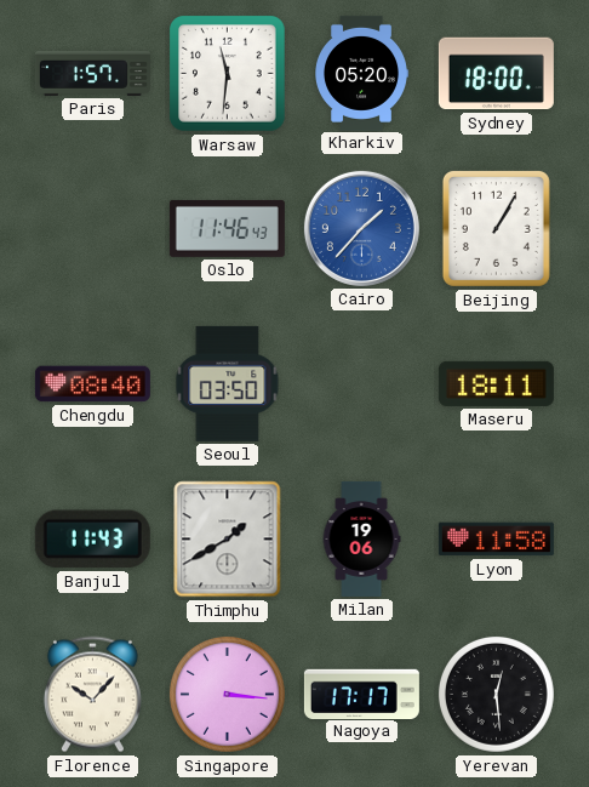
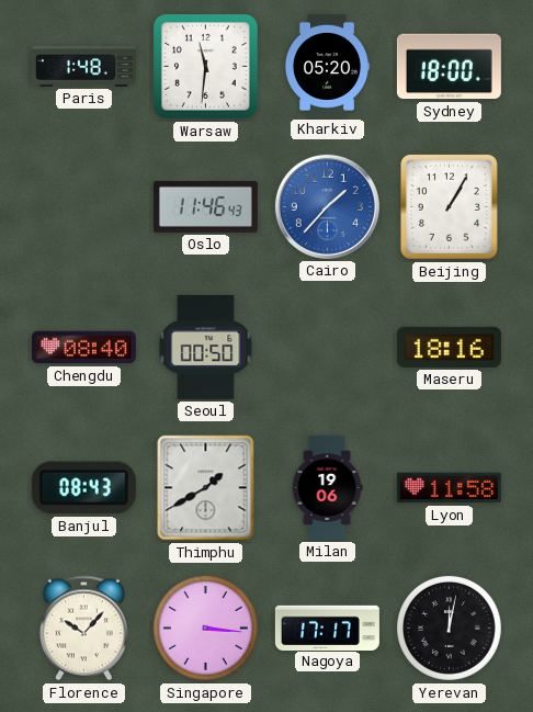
Paris: 1:57 -> 1:48
Seoul: 03:50 -> 00:50
Maseru: 18:11 -> 18:16
Banjul: 11:43 -> 08:43
Yerevan: 12:29 -> 12:02
